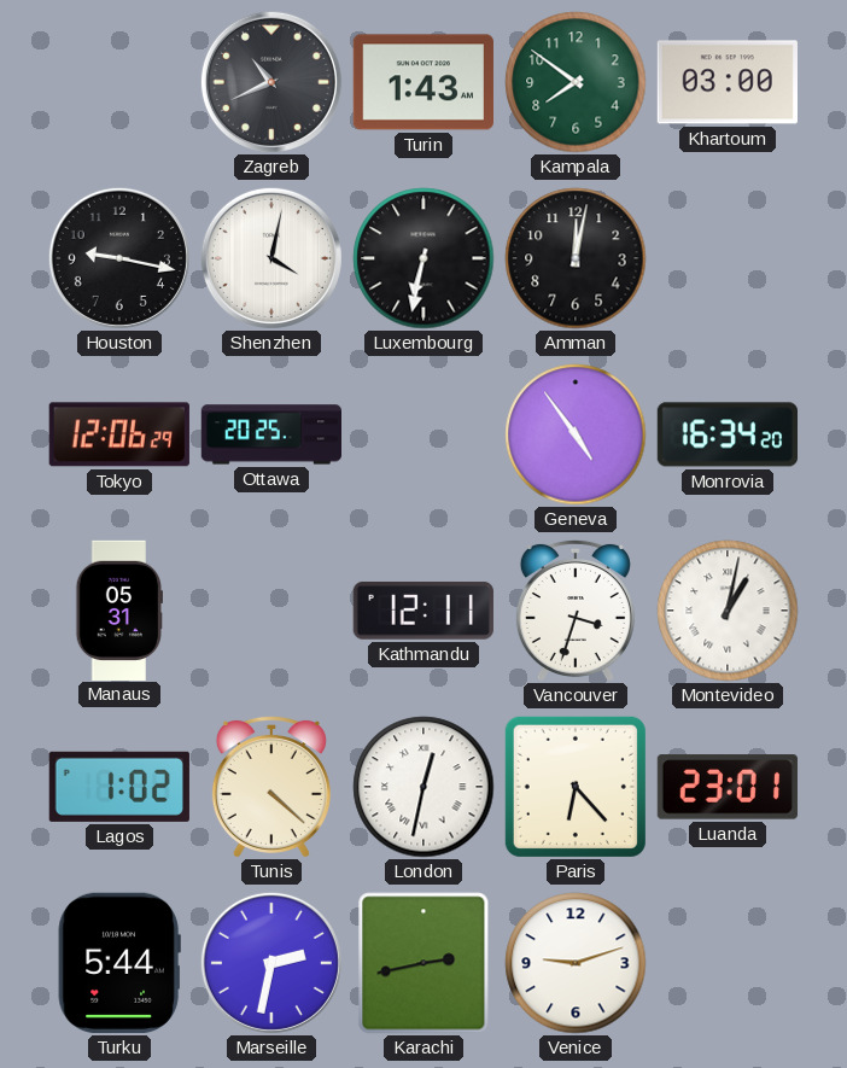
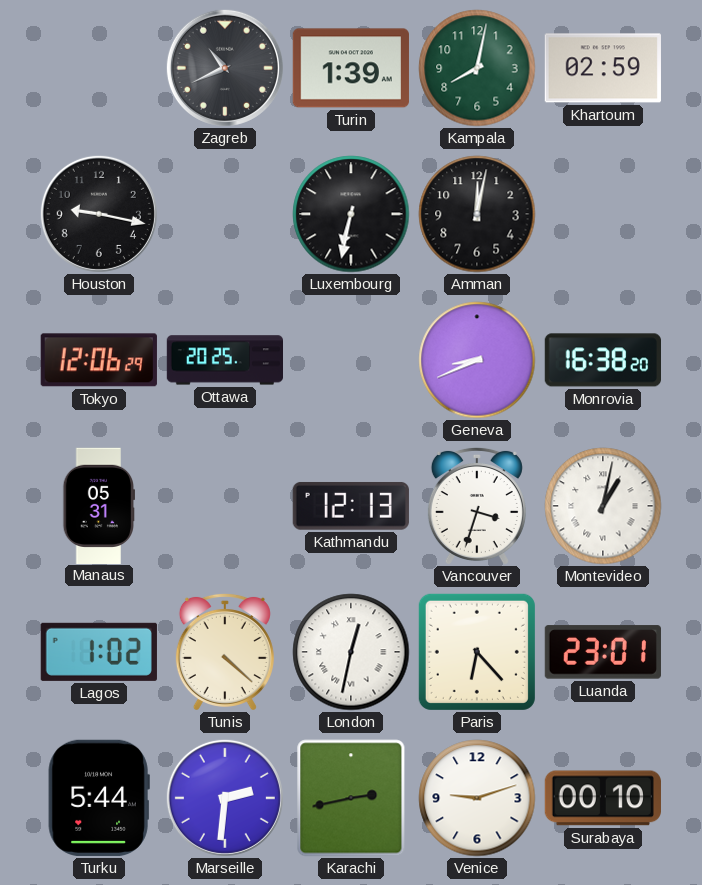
Turin: 1:43 -> 1:39
Kampala: 7:51 -> 8:02
Khartoum: 03:00 -> 02:59
Shenzhen: 4:02 -> none
Geneva: 4:54 -> 8:41
Monrovia: 16:34 -> 16:38
Kathmandu: 12:11 -> 12:13
Marseille: 2:32 -> 2:31
Surabaya: none -> 00:10
